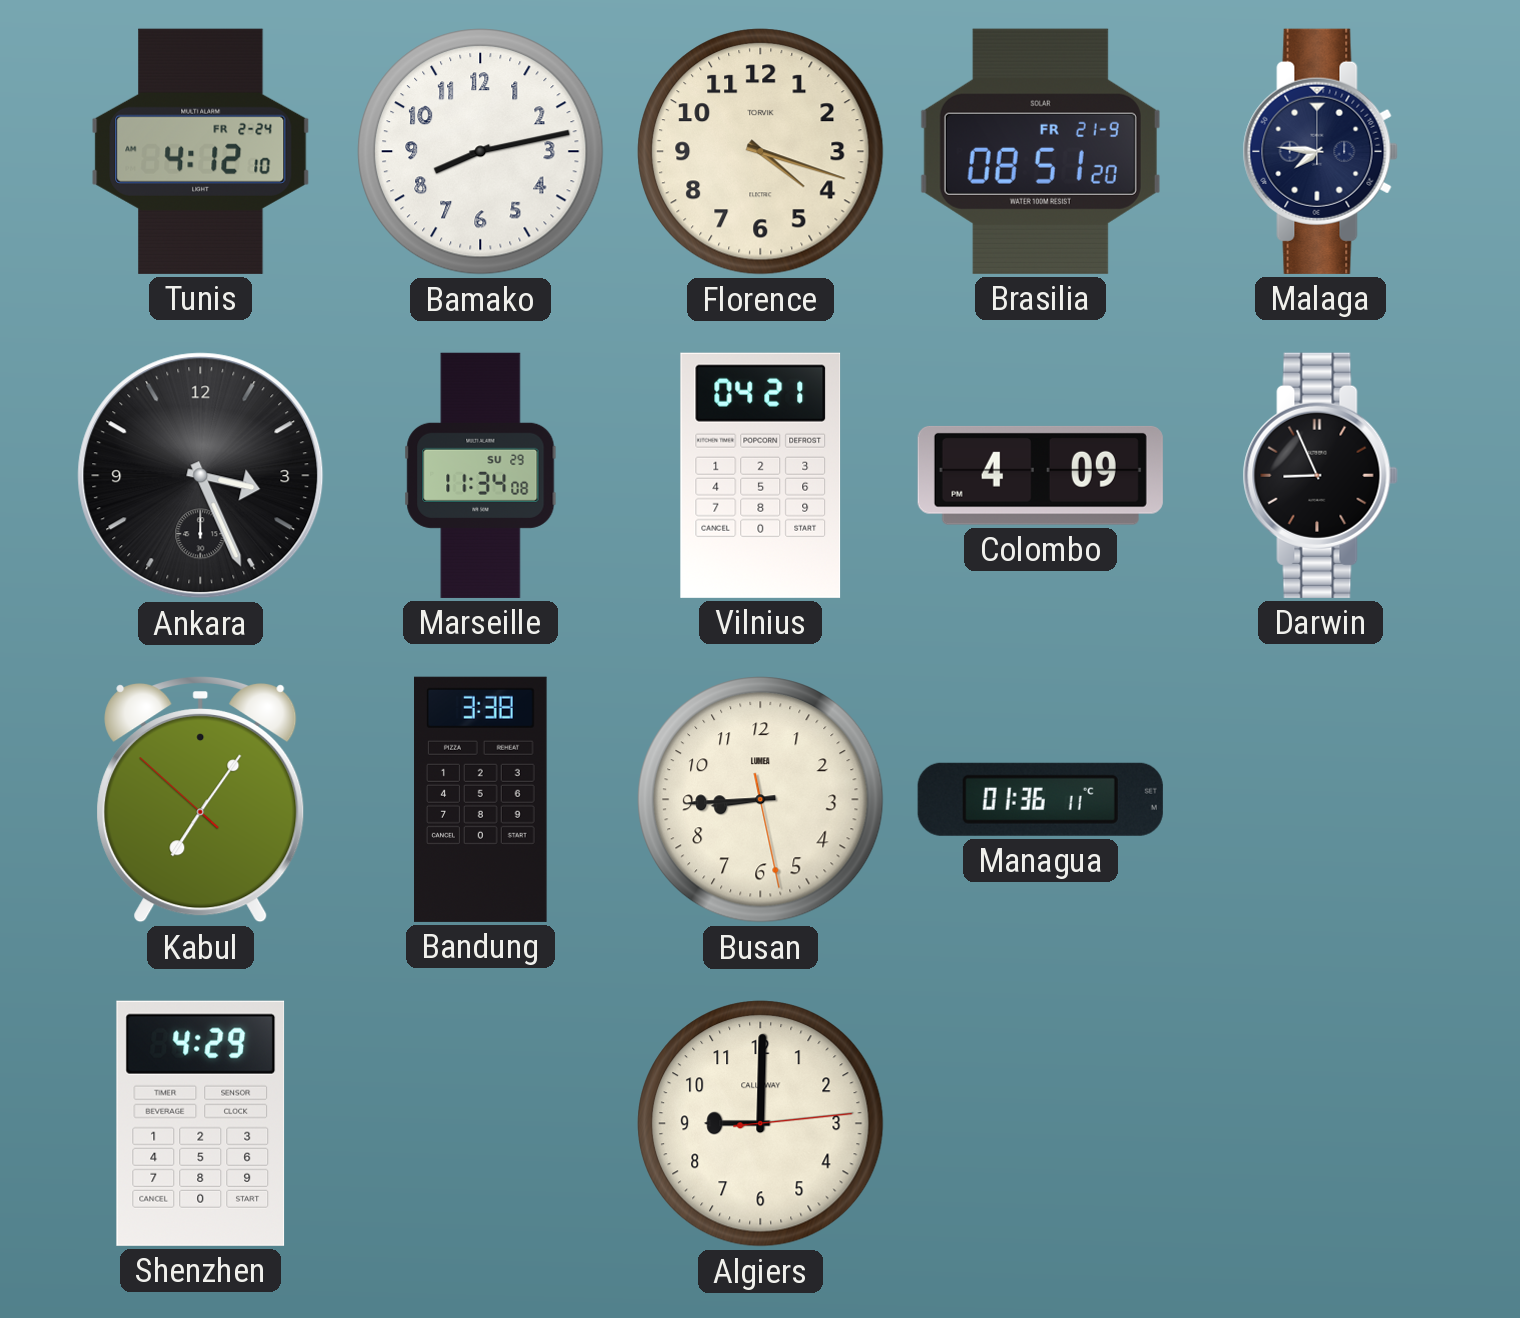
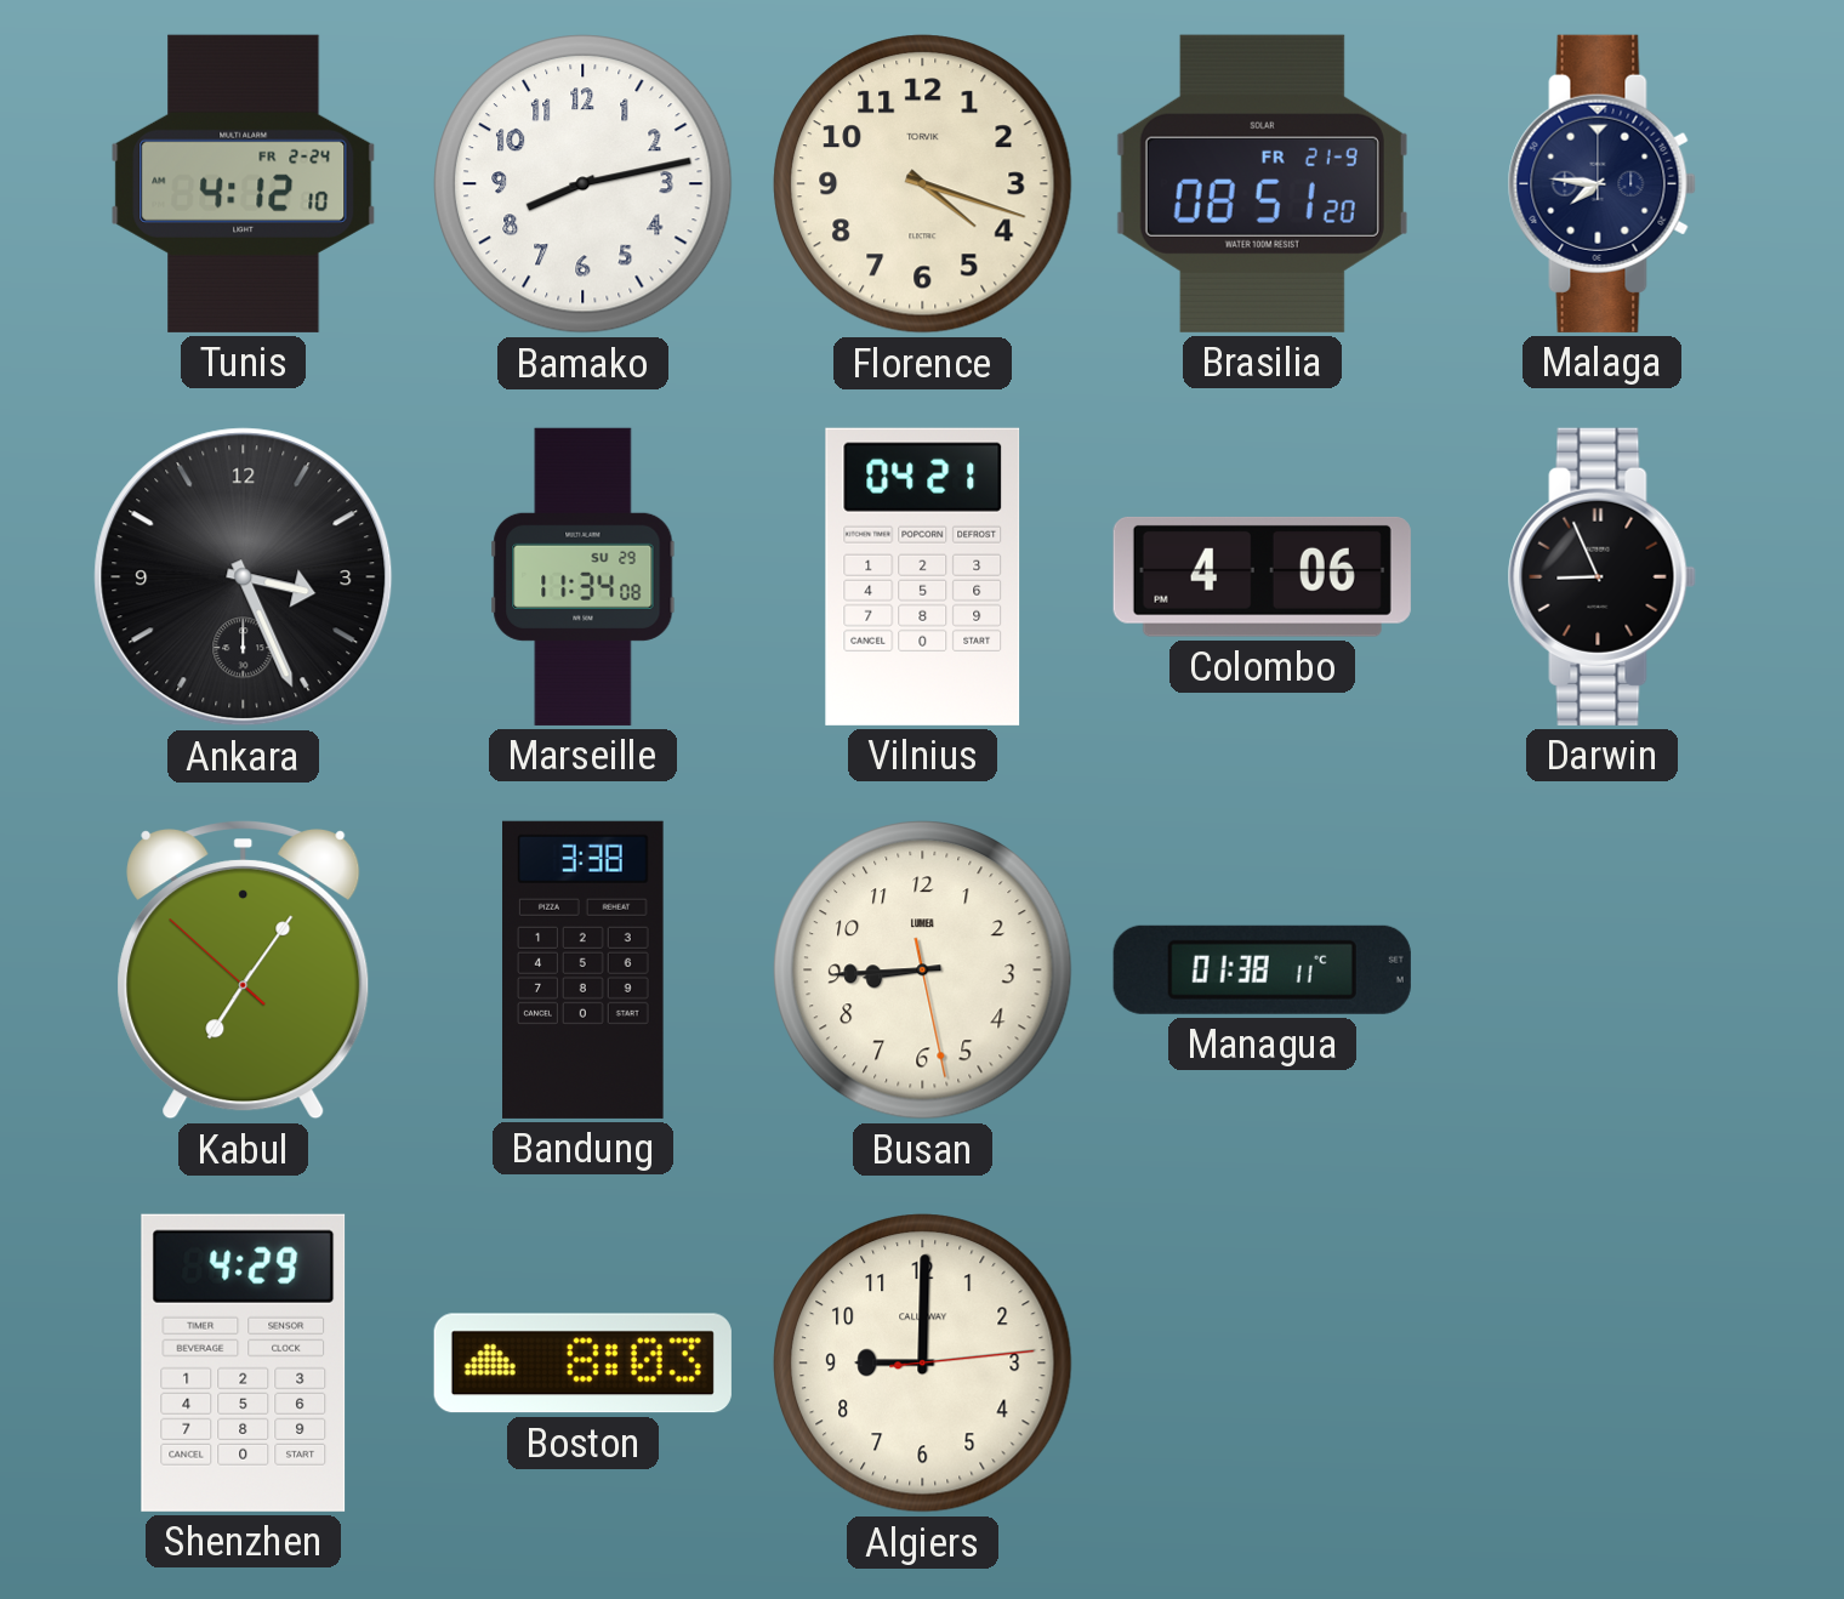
Colombo: 4:09 -> 4:06
Managua: 01:36 -> 01:38
Boston: none -> 8:03
